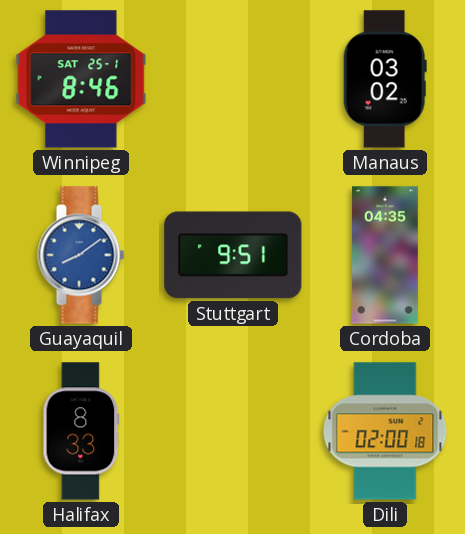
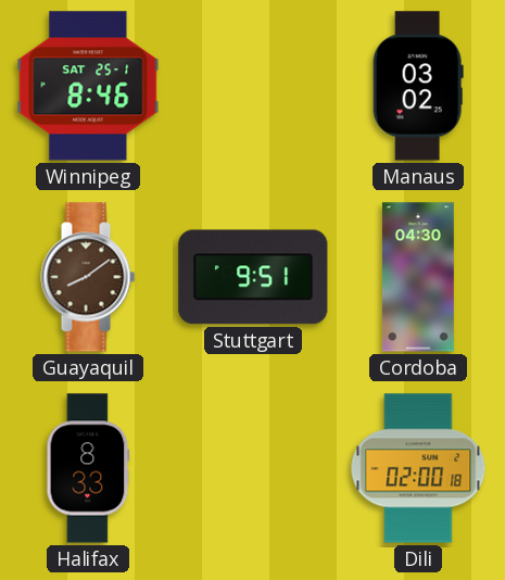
Guayaquil dial: blue -> brown
Cordoba: 04:35 -> 04:30
